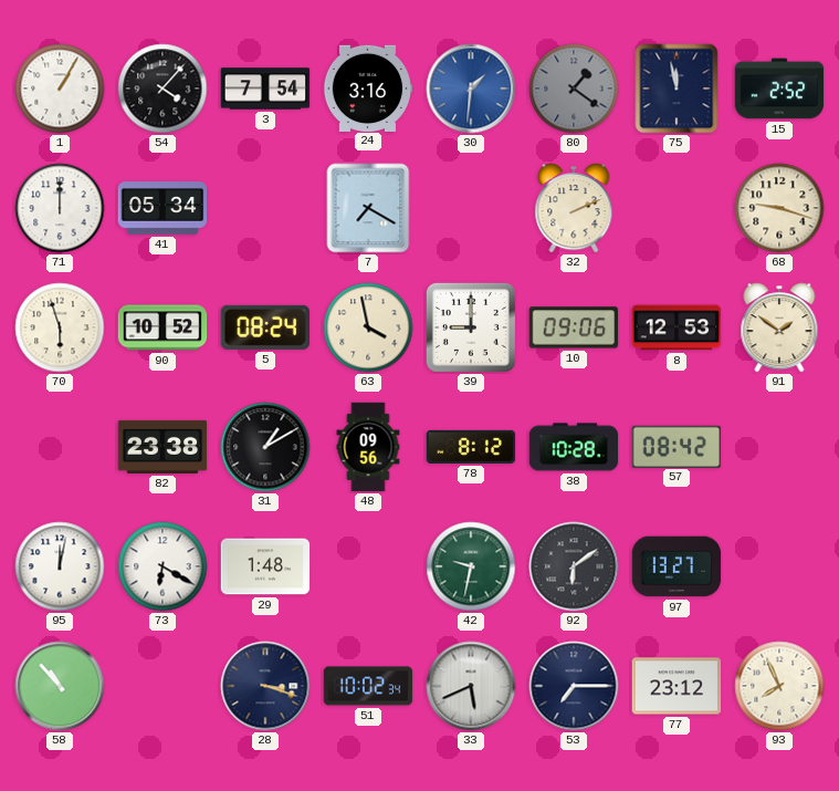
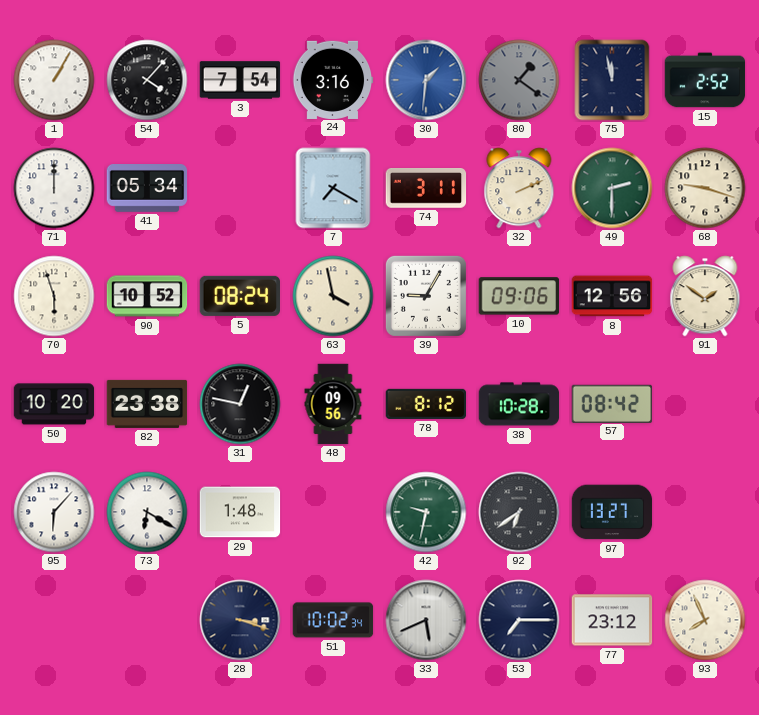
74: none -> 3:11
49: none -> 2:30
39: 9:00 -> 9:05
8: 12:53 -> 12:56
50: none -> 10:20
31: 1:10 -> 12:47
95: 12:02 -> 6:07
92: 6:09 -> 6:39
58: 10:53 -> none
